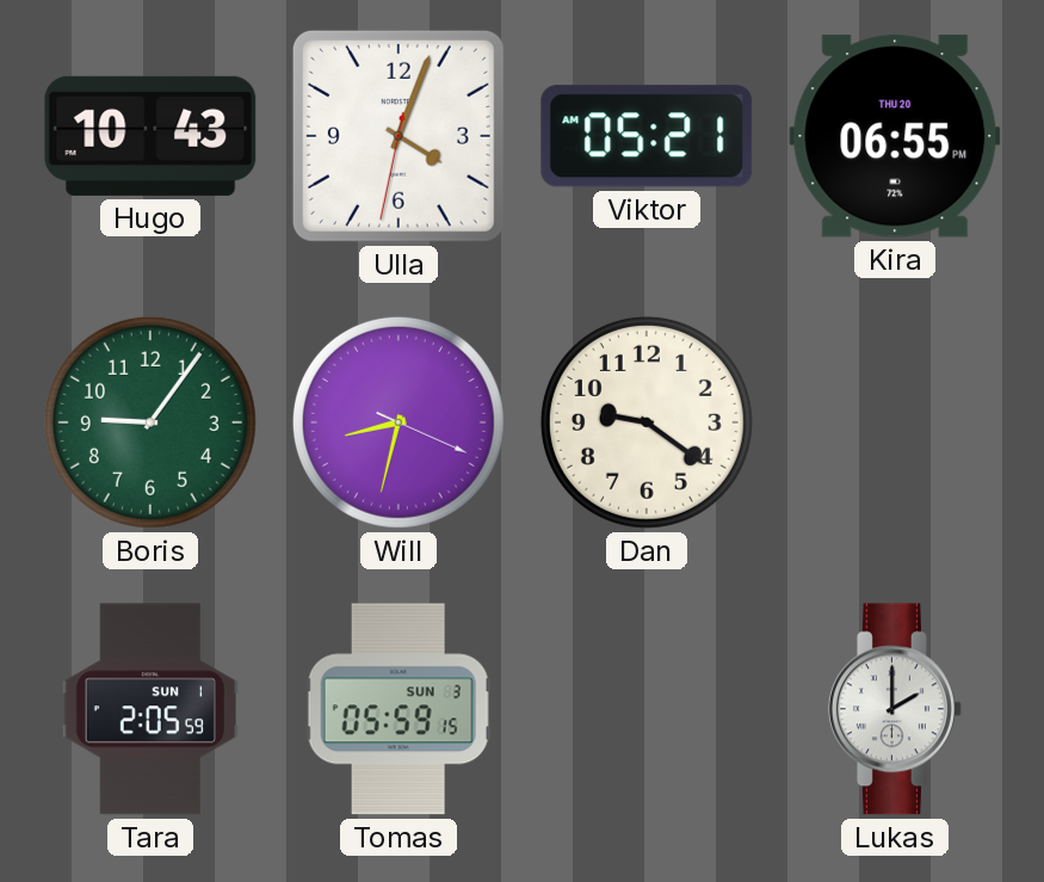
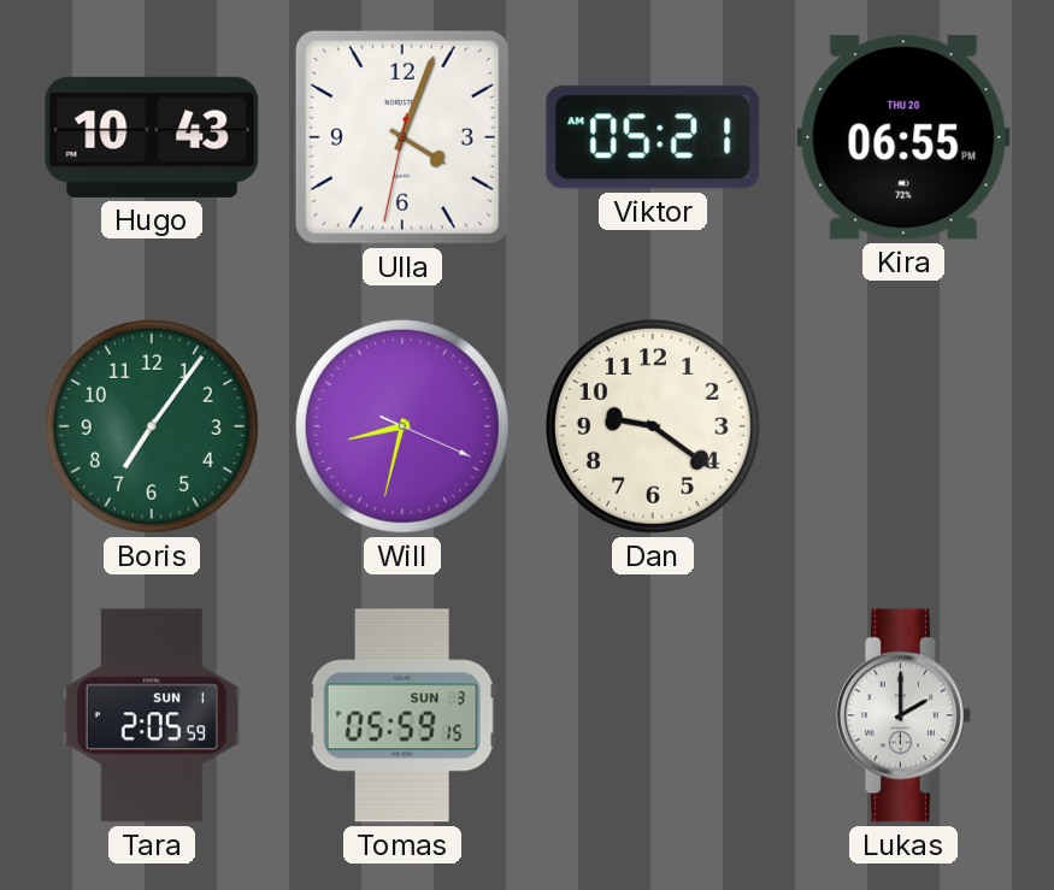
Boris: 9:06 -> 7:06
